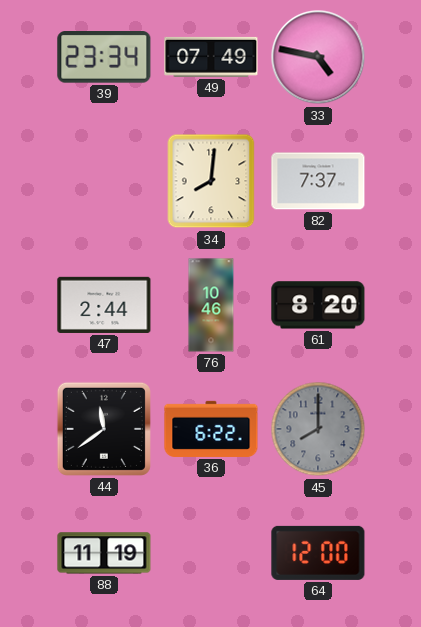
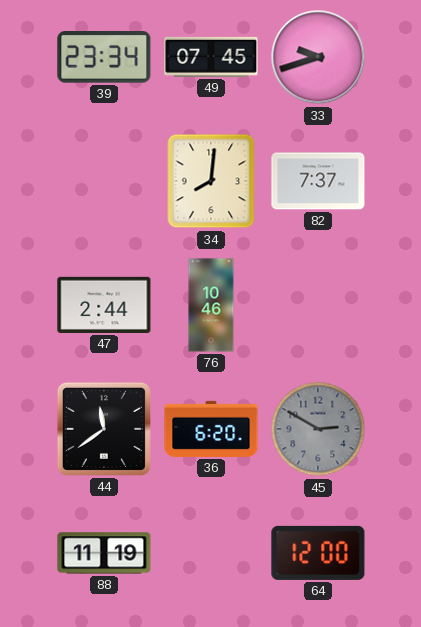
49: 07:49 -> 07:45
33: 4:47 -> 9:42
61: 8:20 -> none
36: 6:22 -> 6:20
45: 8:00 -> 2:50
